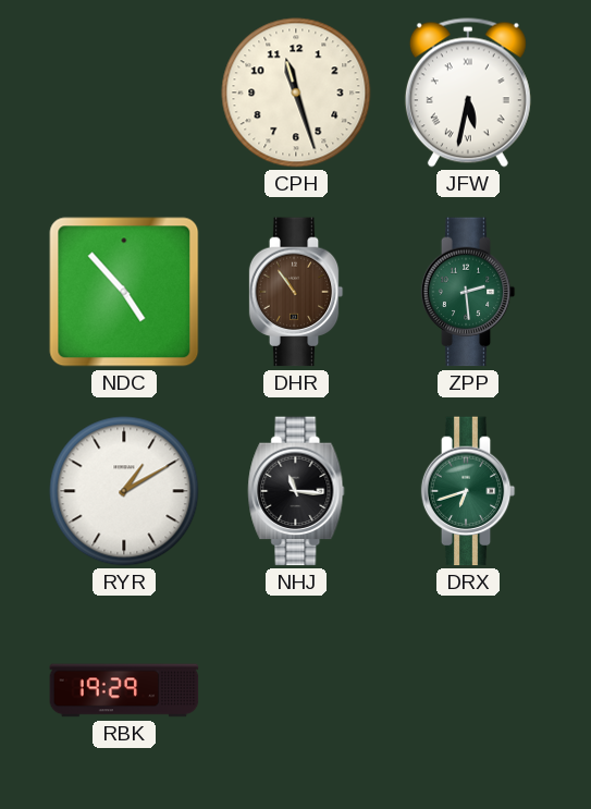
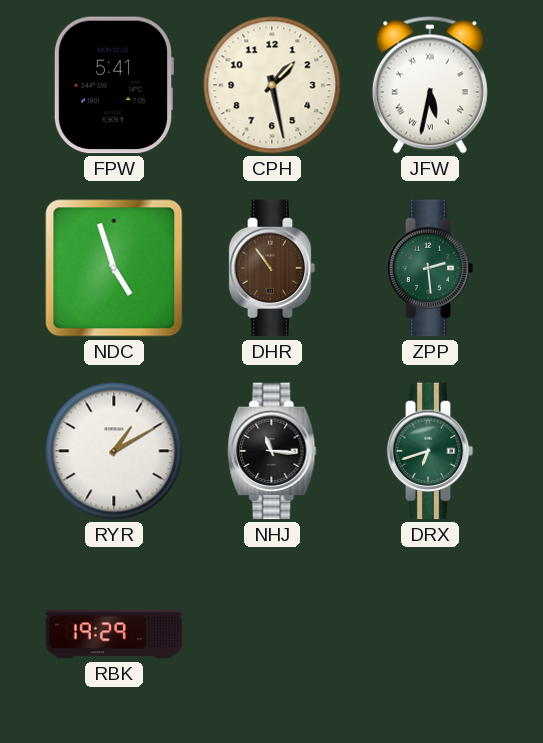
FPW: none -> 5:41
CPH: 11:27 -> 1:28
NDC: 4:53 -> 4:57
